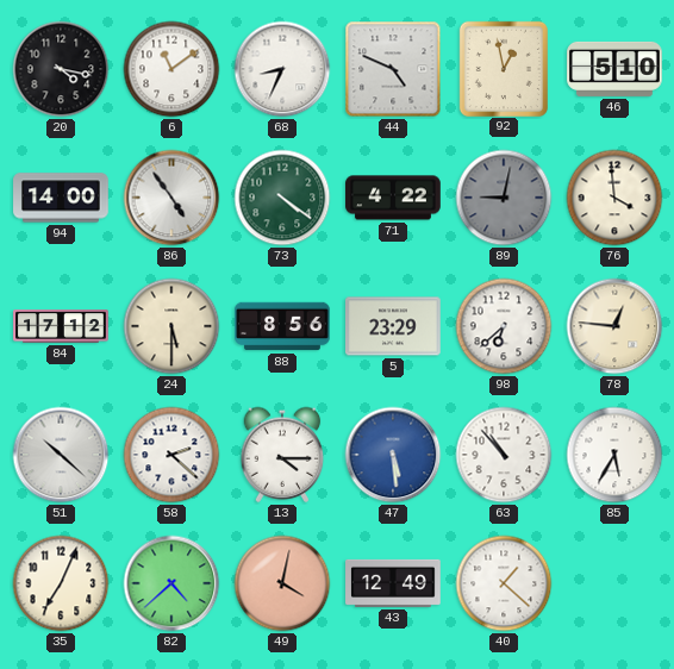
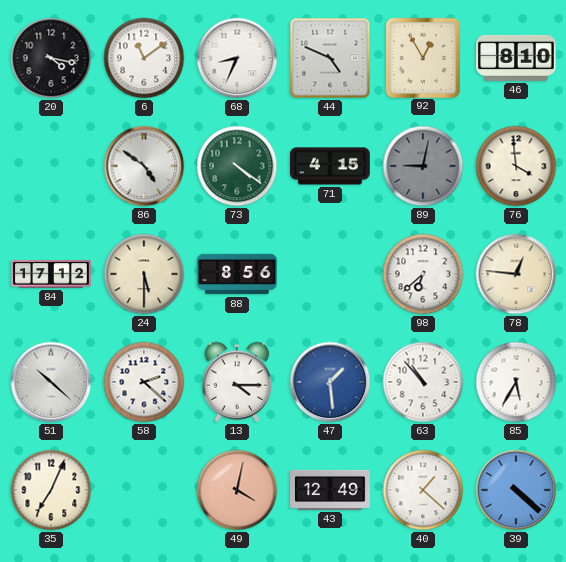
92: 12:58 -> 12:55
46: 5:10 -> 8:10
94: 14:00 -> none
86: 4:54 -> 4:51
71: 4:22 -> 4:15
5: 23:29 -> none
47: 5:29 -> 1:29
82: 4:38 -> none
39: none -> 4:22
